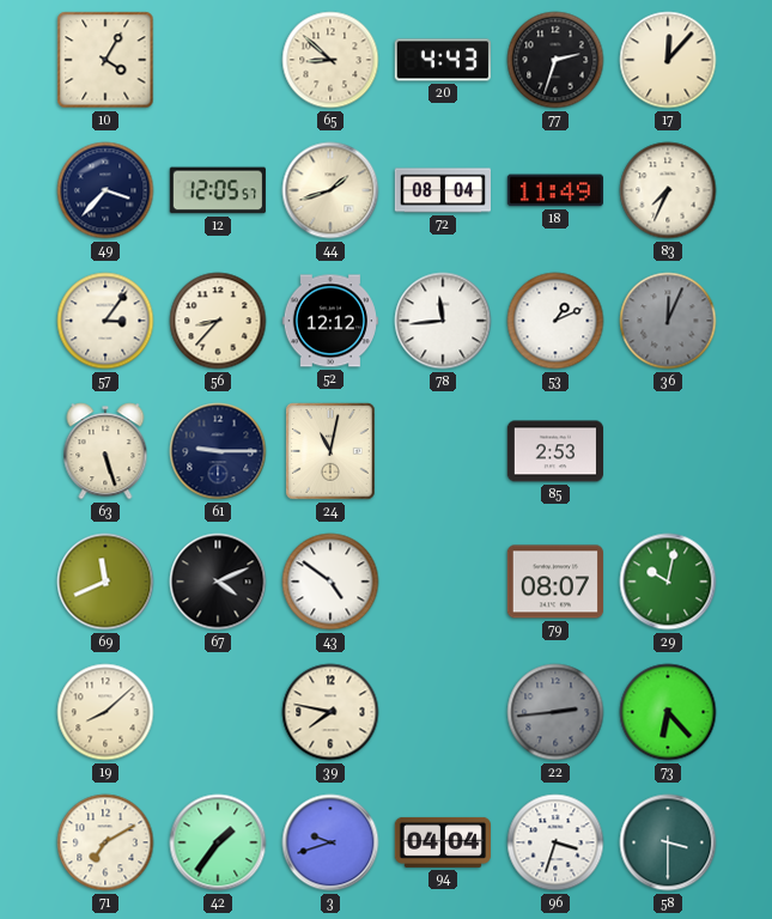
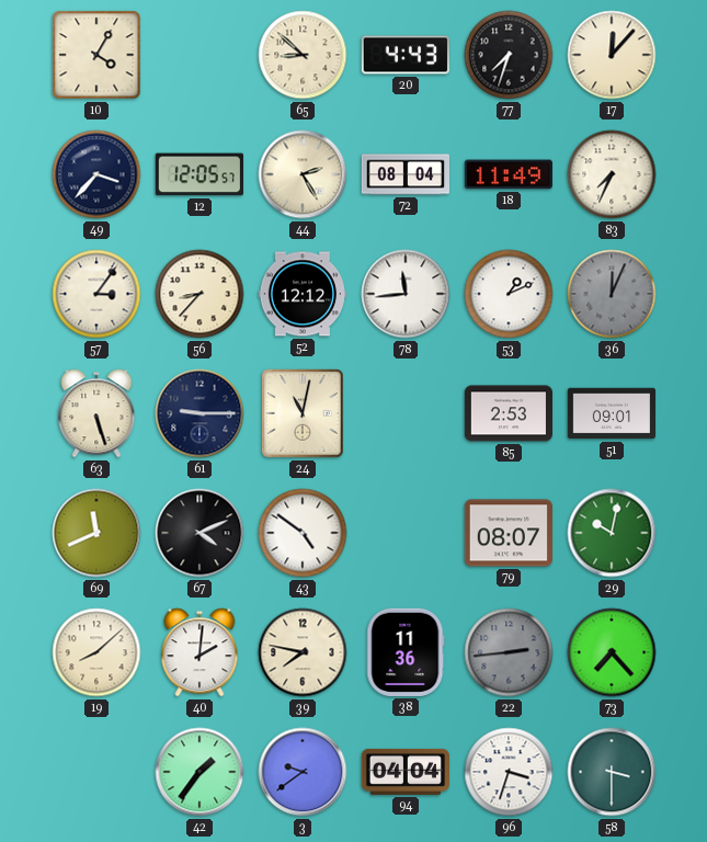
77: 2:33 -> 7:33
44: 1:42 -> 2:25
51: none -> 09:01
40: none -> 2:01
38: none -> 11:36
73: 6:23 -> 7:23
71: 7:10 -> none
3: 9:42 -> 9:39
